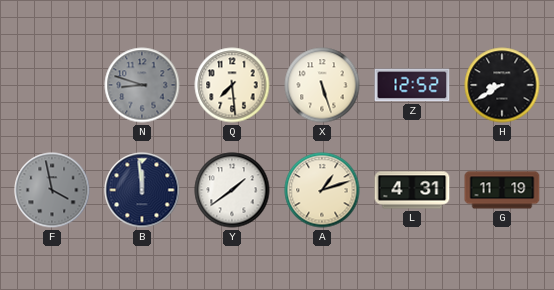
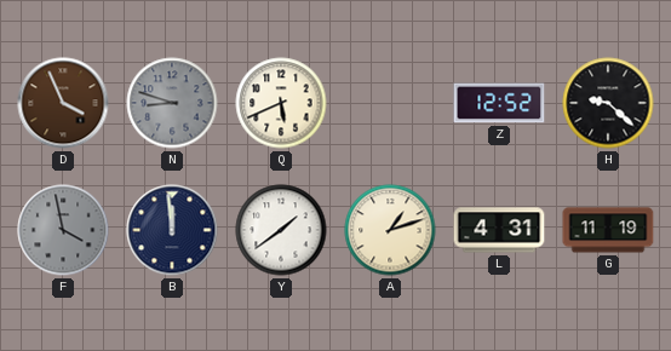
D: none -> 3:56
Q: 7:29 -> 5:41
X: 5:27 -> none
H: 8:40 -> 9:22
